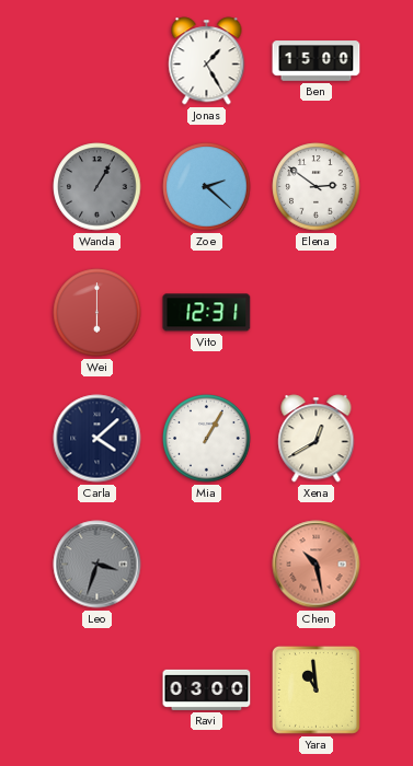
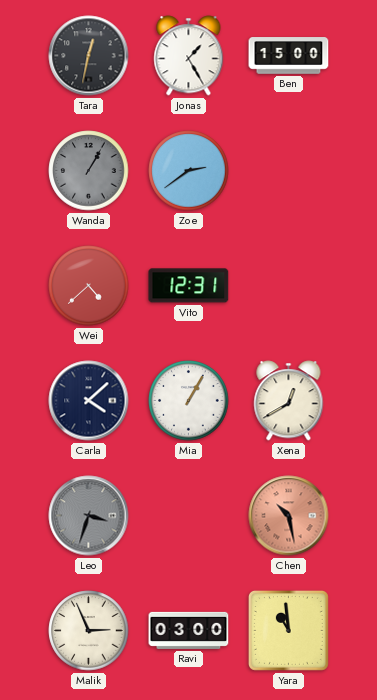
Tara: none -> 12:32
Zoe: 2:22 -> 2:39
Elena: 2:51 -> none
Wei: 6:00 -> 4:38
Malik: none -> 2:56
